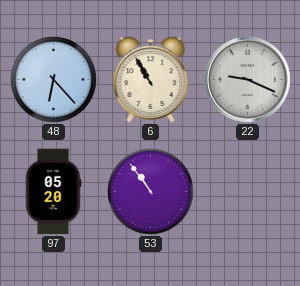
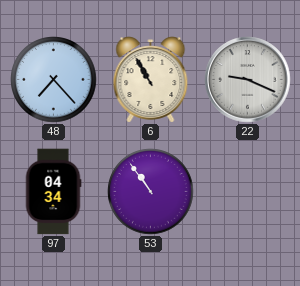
48: 6:23 -> 7:23
97: 05:20 -> 04:34
